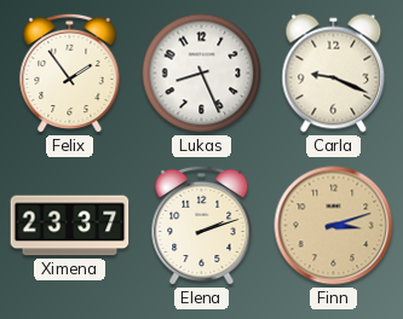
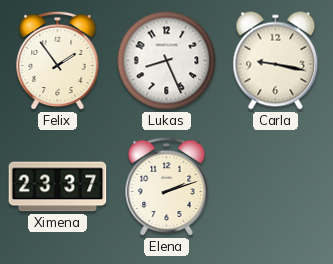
Carla: 9:19 -> 9:17
Finn: 3:12 -> none
